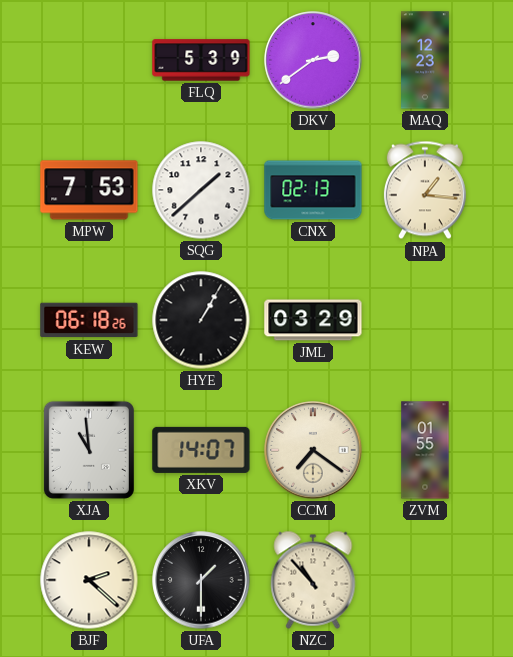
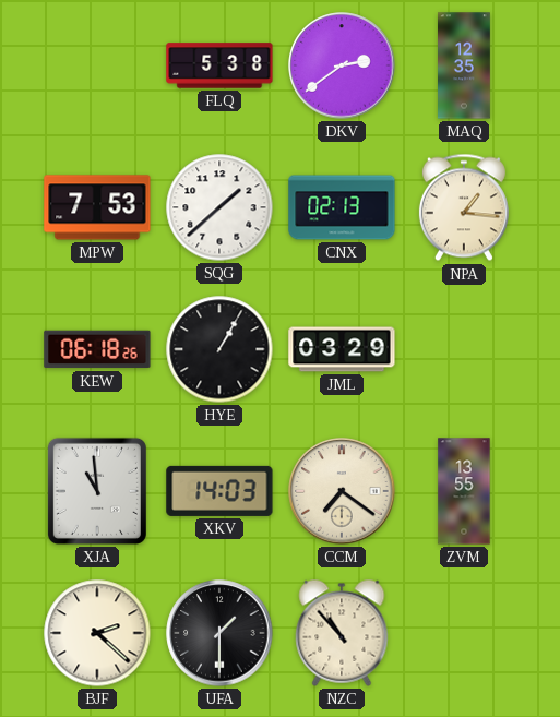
FLQ: 5:39 -> 5:38
MAQ: 12:23 -> 12:35
XKV: 14:07 -> 14:03
ZVM: 01:55 -> 13:55
